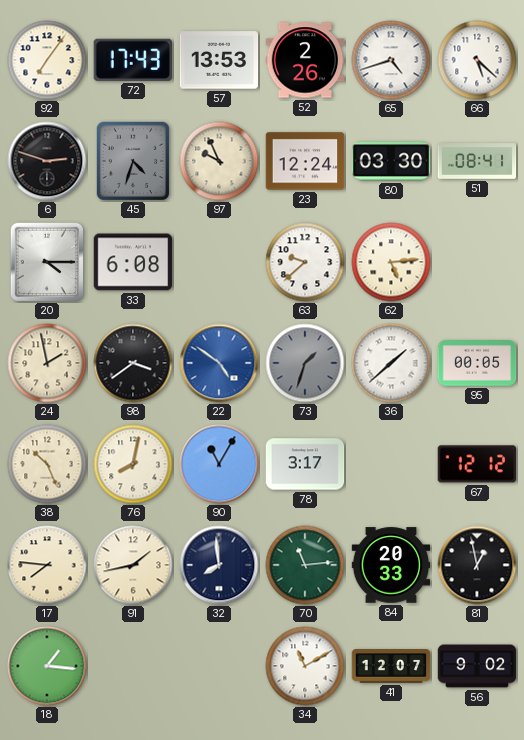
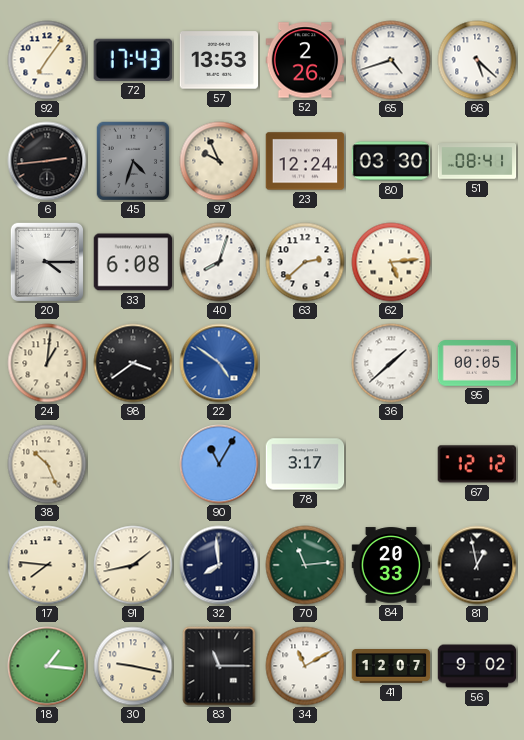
6: 2:48 -> 2:44
40: none -> 8:03
63: 9:38 -> 2:38
24: 1:58 -> 1:01
73: 1:33 -> none
76: 8:02 -> none
30: none -> 9:17
83: none -> 11:15
